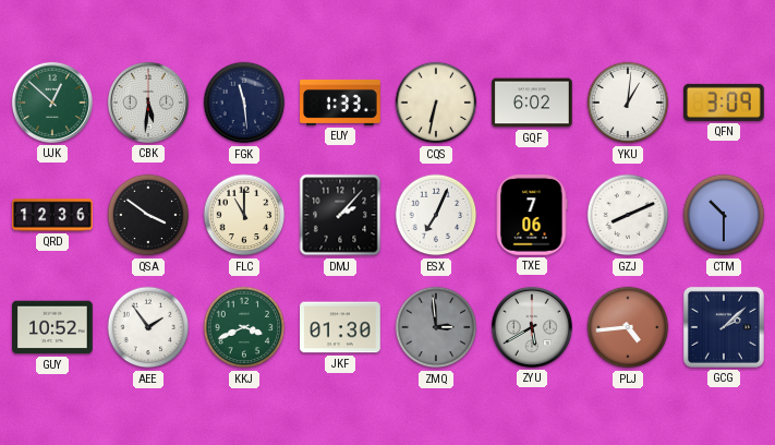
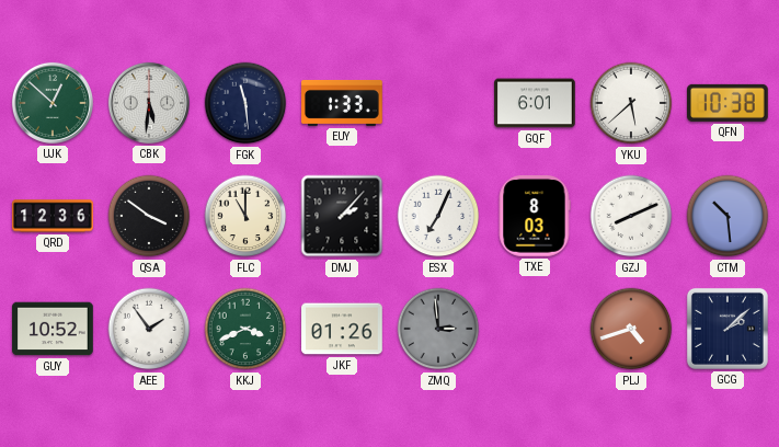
CQS: 6:32 -> none
GQF: 6:02 -> 6:01
YKU: 1:01 -> 5:38
QFN: 3:09 -> 10:38
TXE: 7:06 -> 8:03
CTM: 10:30 -> 10:29
JKF: 01:30 -> 01:26
ZYU: 5:40 -> none
PLJ: 4:44 -> 4:42
